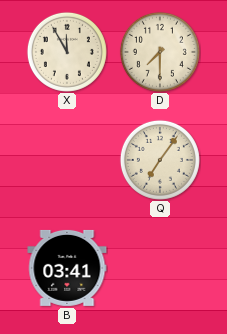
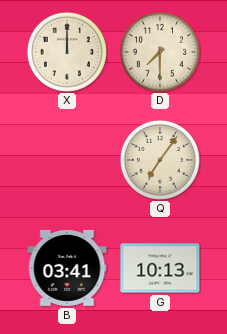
X: 11:55 -> 12:00
G: none -> 10:13
